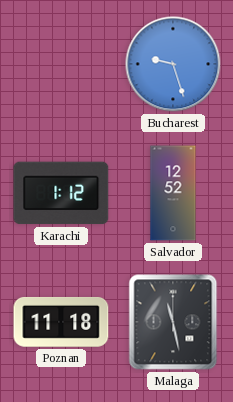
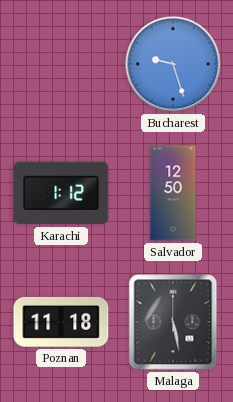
Salvador: 12:52 -> 12:50
Malaga: 11:28 -> 5:28
